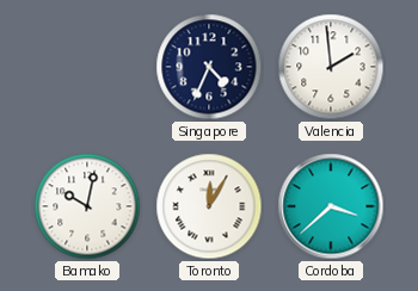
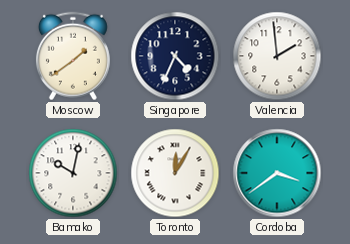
Moscow: none -> 1:39
Cordoba: 3:38 -> 3:39
